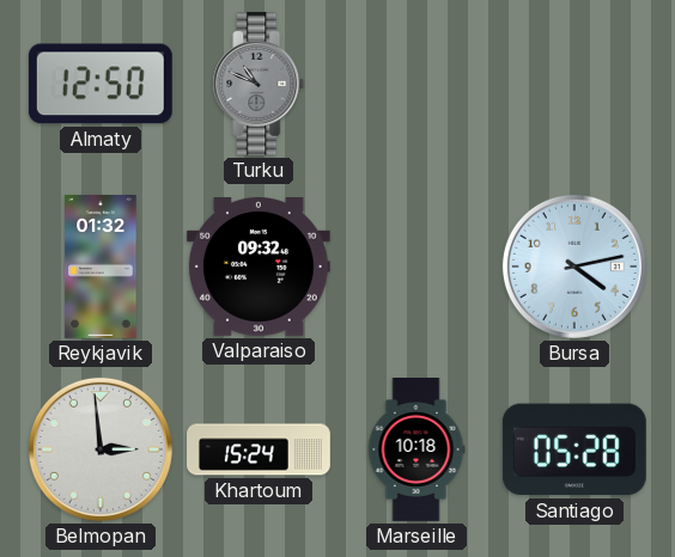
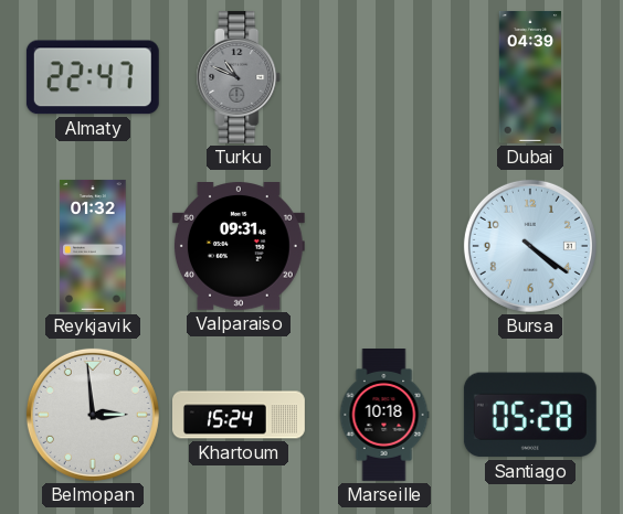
Almaty: 12:50 -> 22:47
Dubai: none -> 04:39
Valparaiso: 09:32 -> 09:31
Bursa: 4:13 -> 4:21
